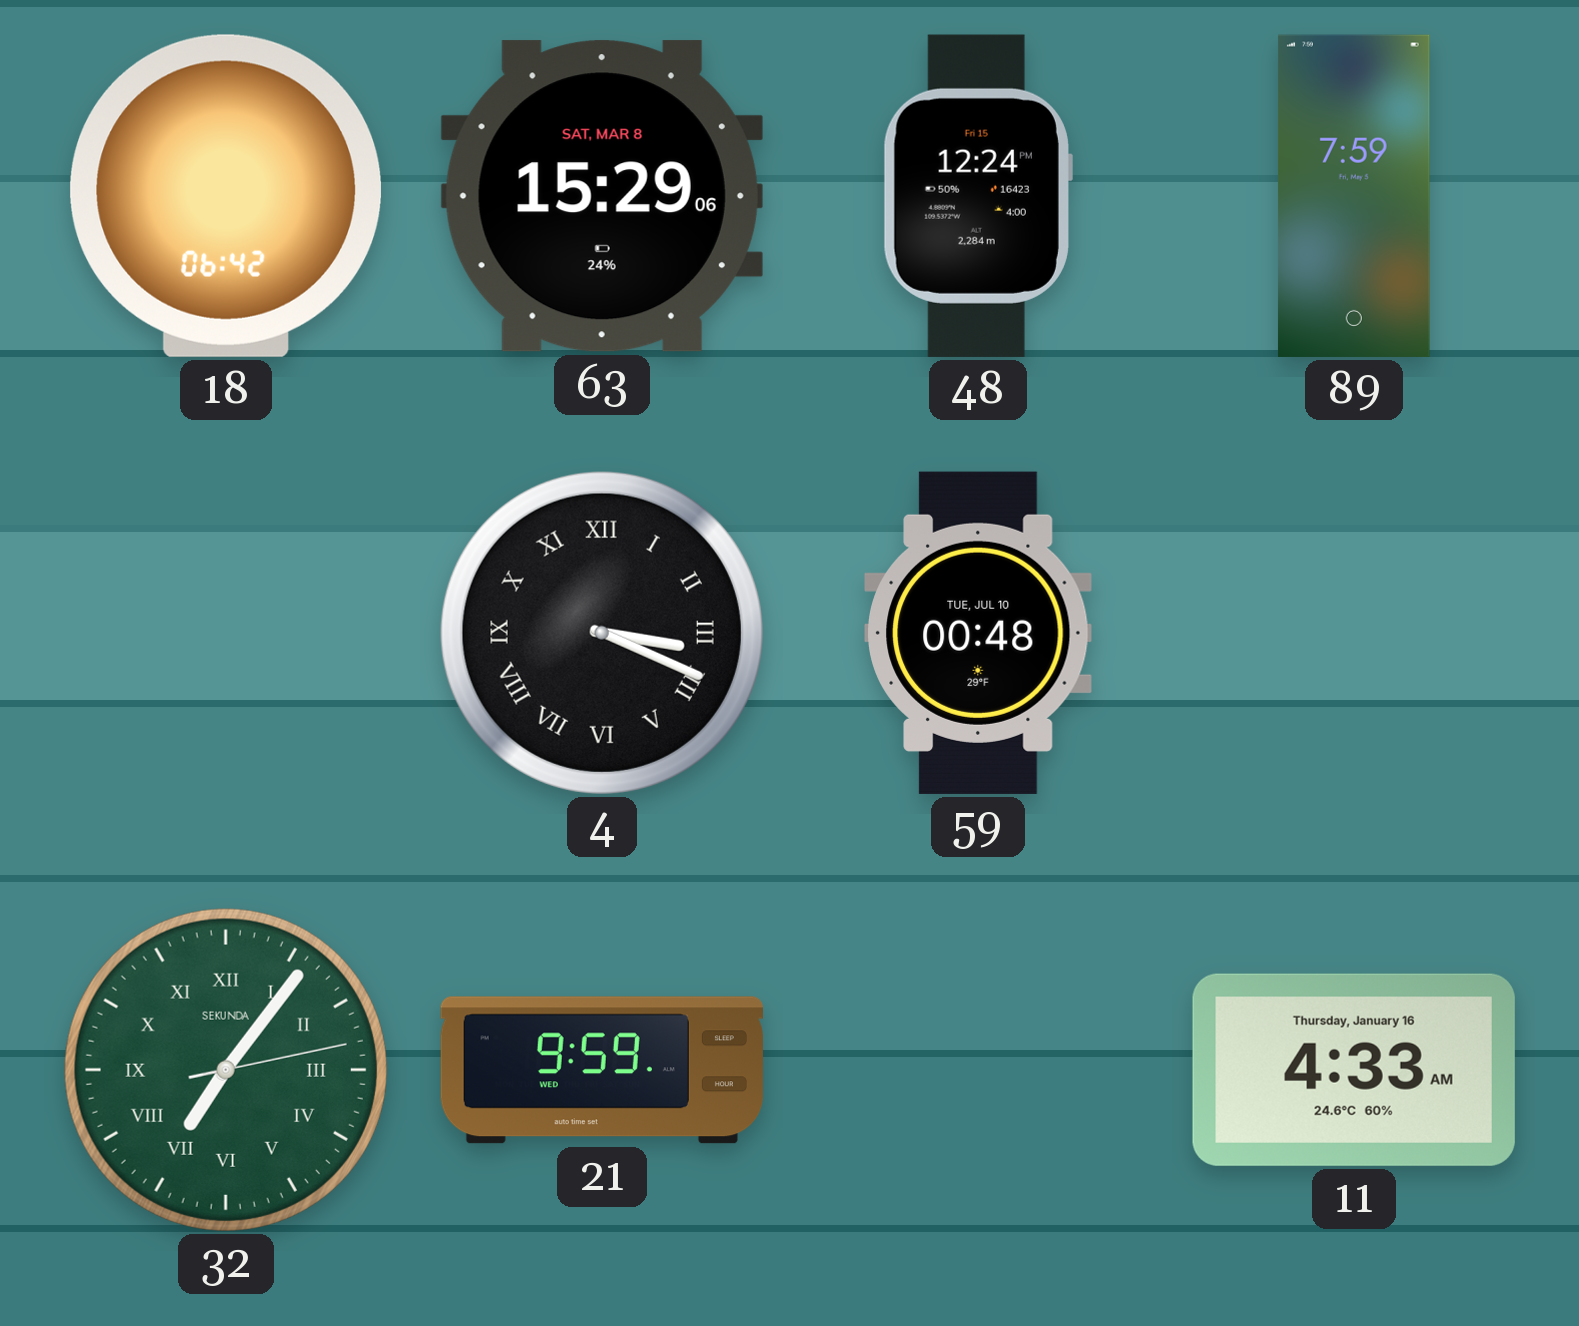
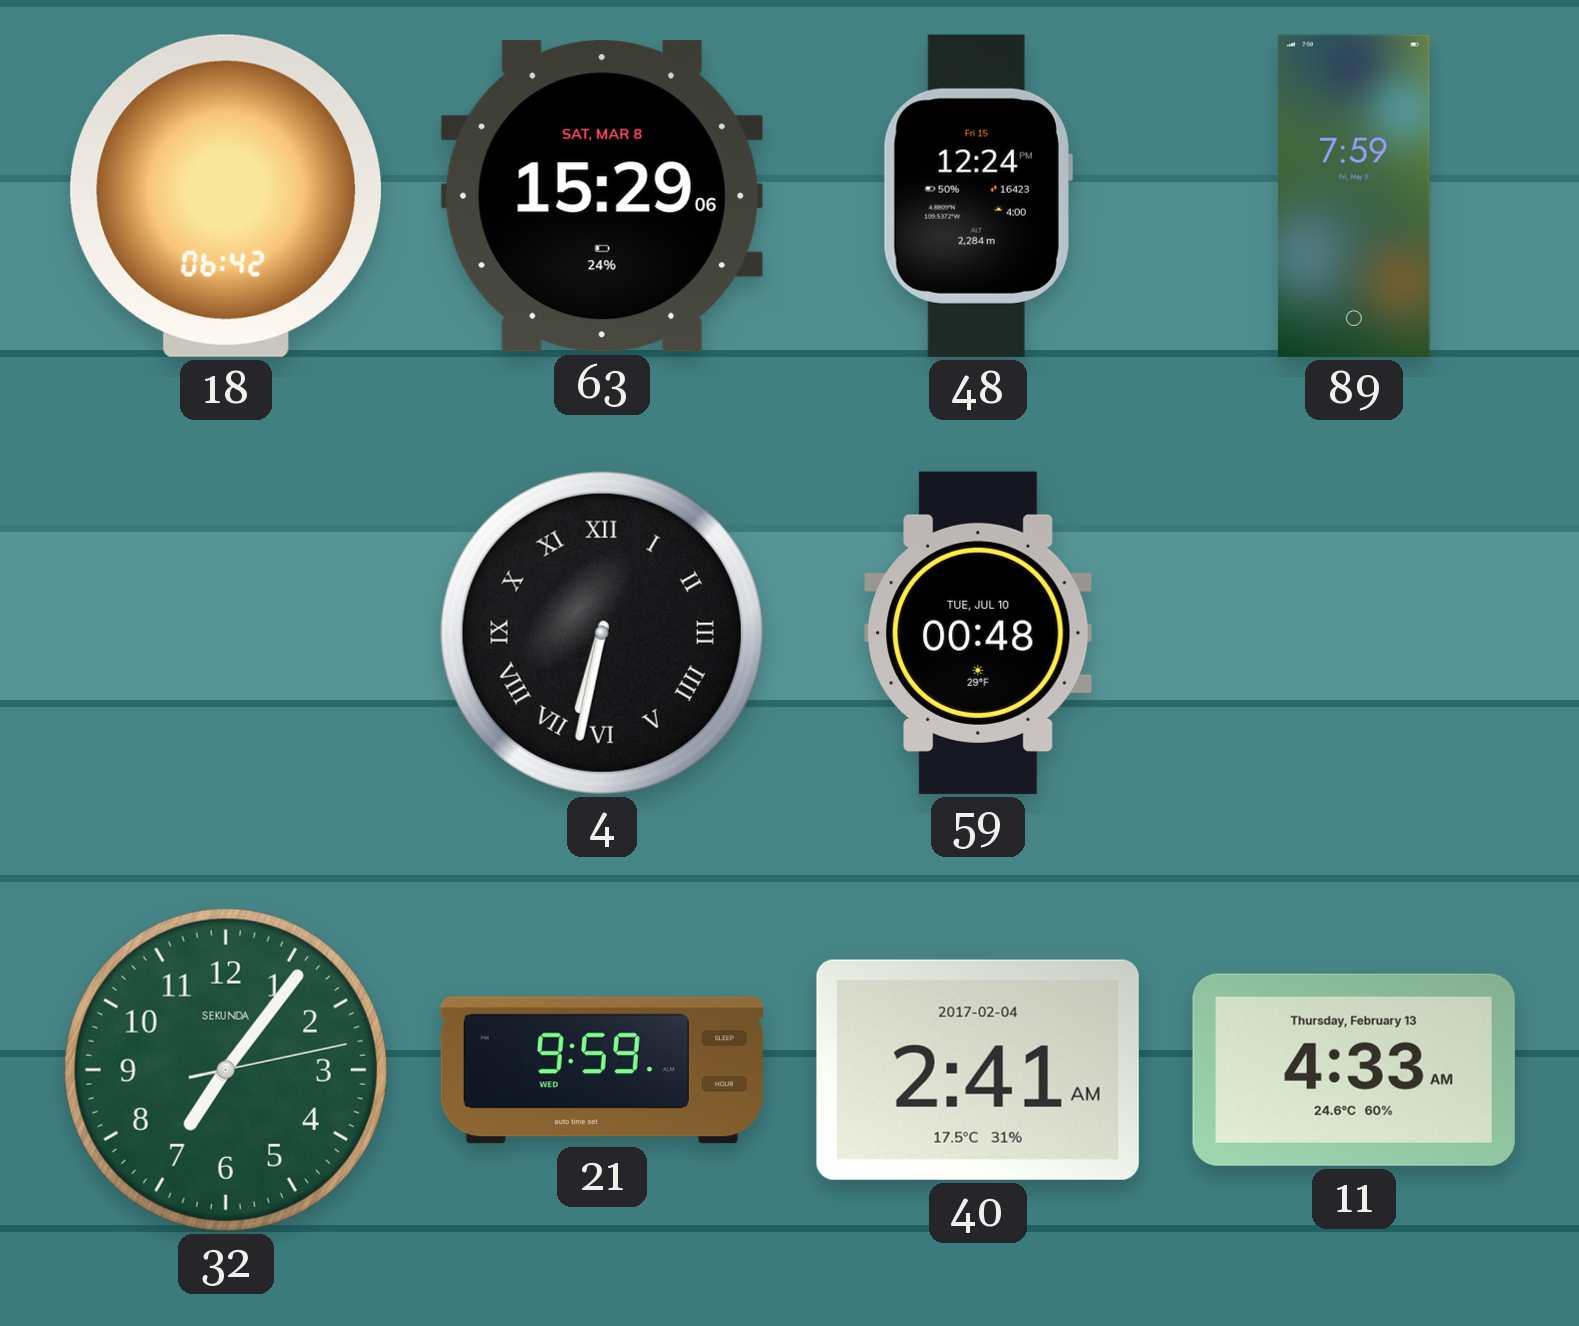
4: 3:19 -> 6:32
32 numerals: Roman -> Arabic
40: none -> 2:41
11 date: Thursday, January 16 -> Thursday, February 13
